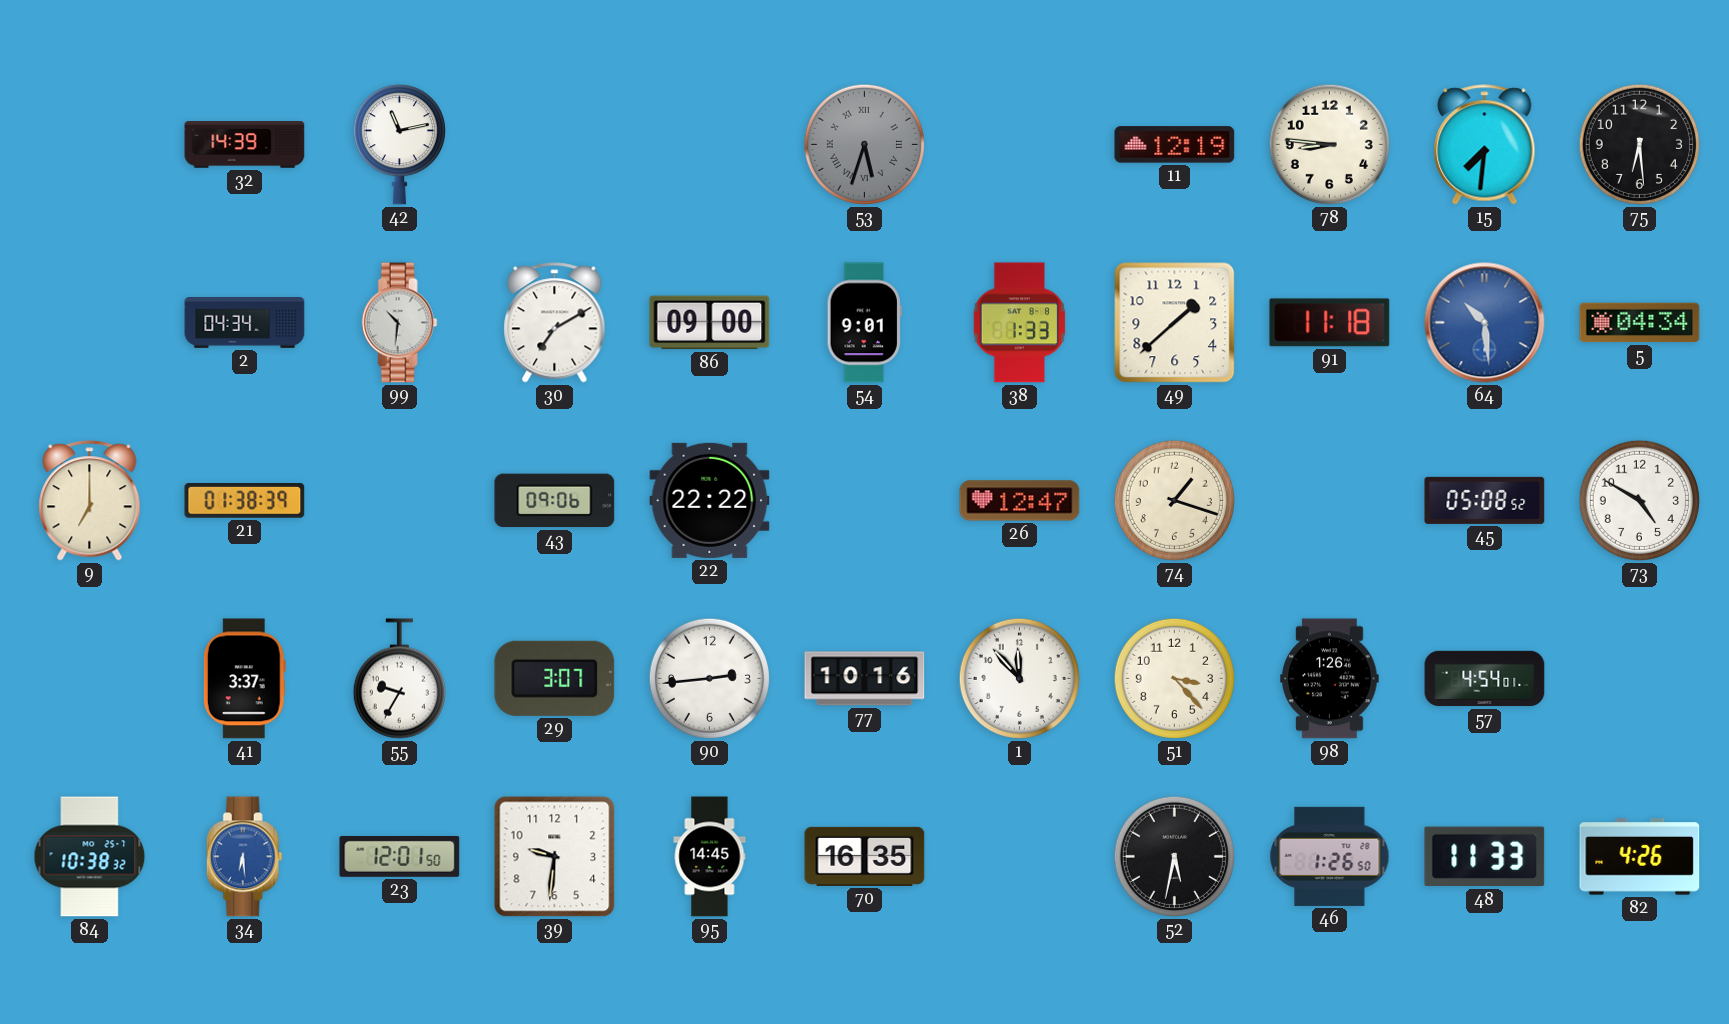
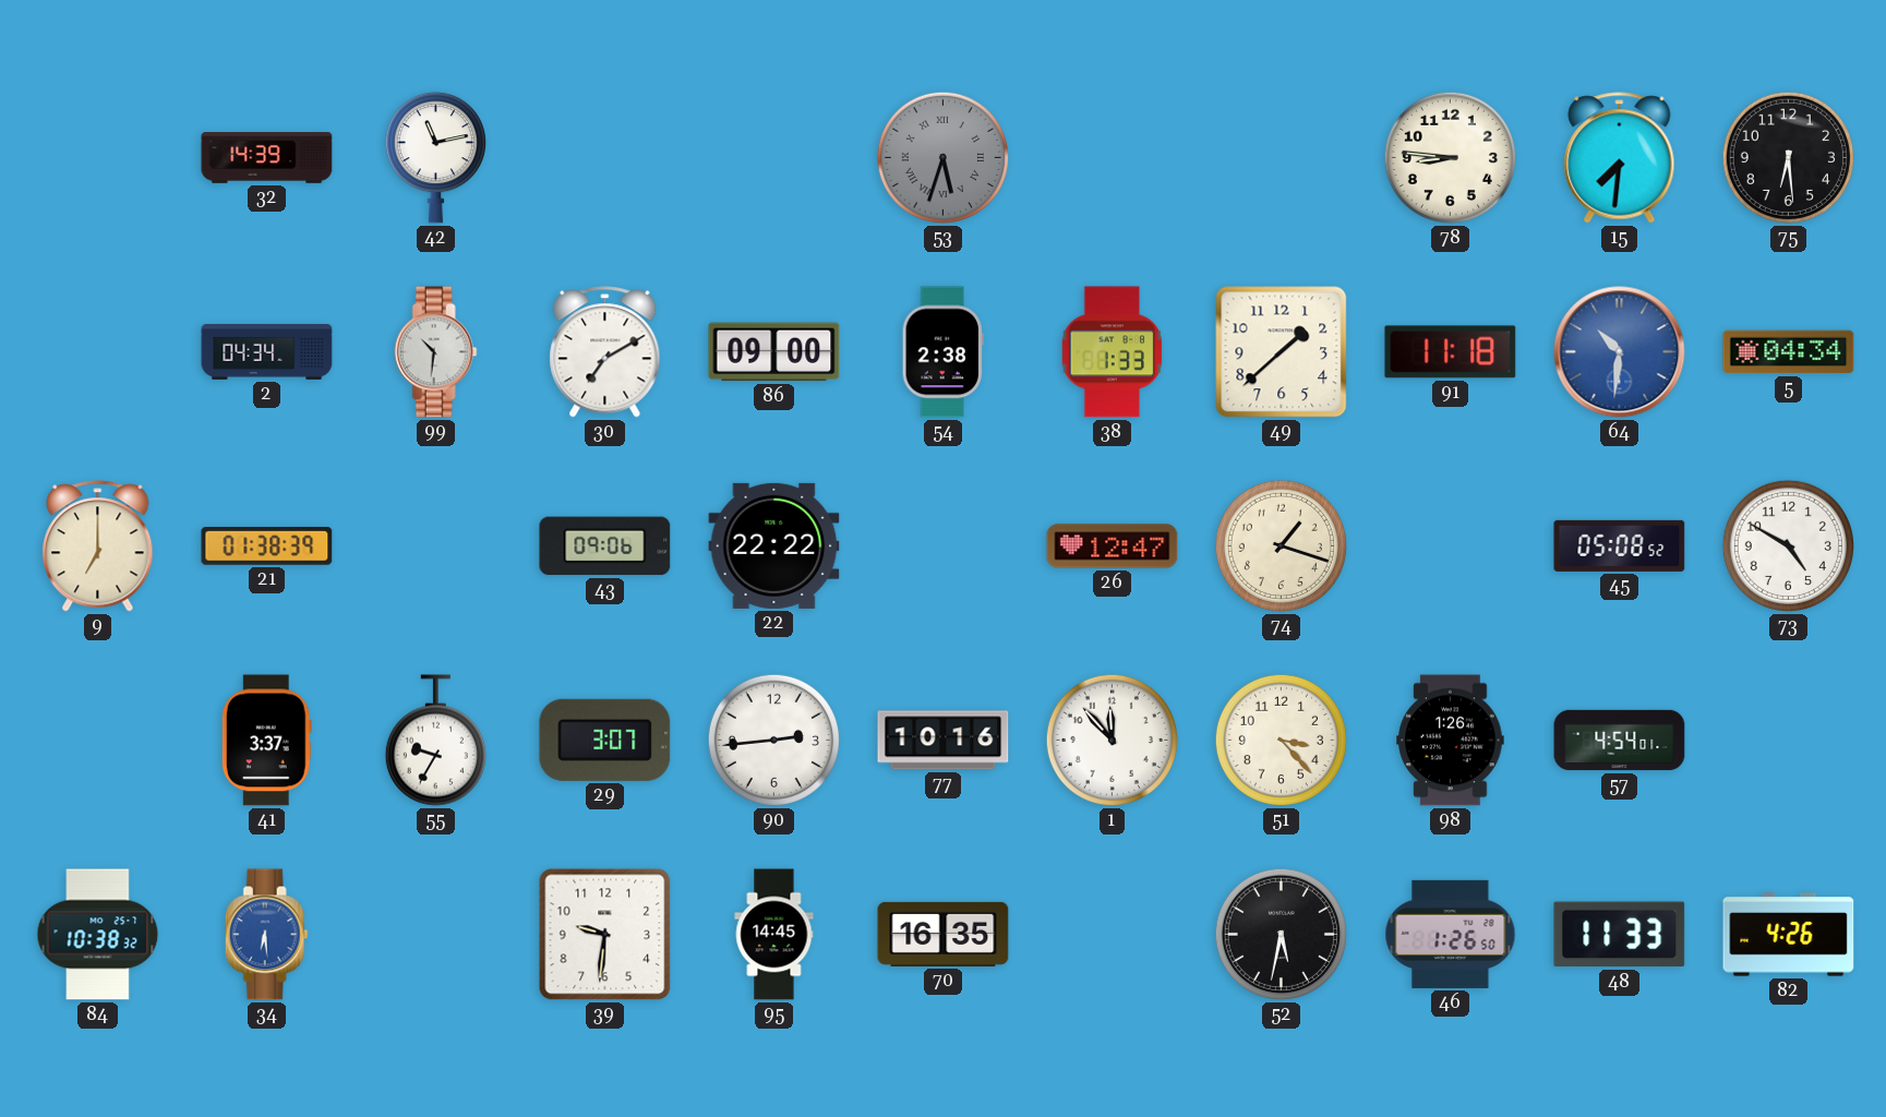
11: 12:19 -> none
54: 9:01 -> 2:38
64: 10:29 -> 10:31
23: 12:01 -> none
